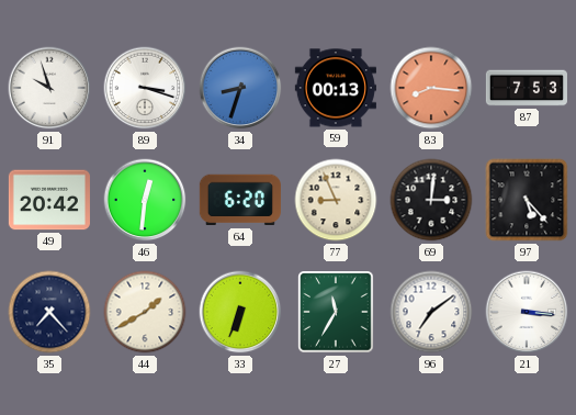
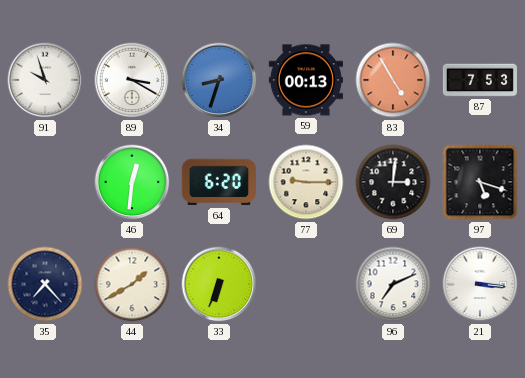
89: 3:18 -> 3:20
83: 8:16 -> 4:55
49: 20:42 -> none
77: 8:56 -> 9:15
97: 5:23 -> 5:18
27: 11:35 -> none
96: 7:09 -> 7:11
